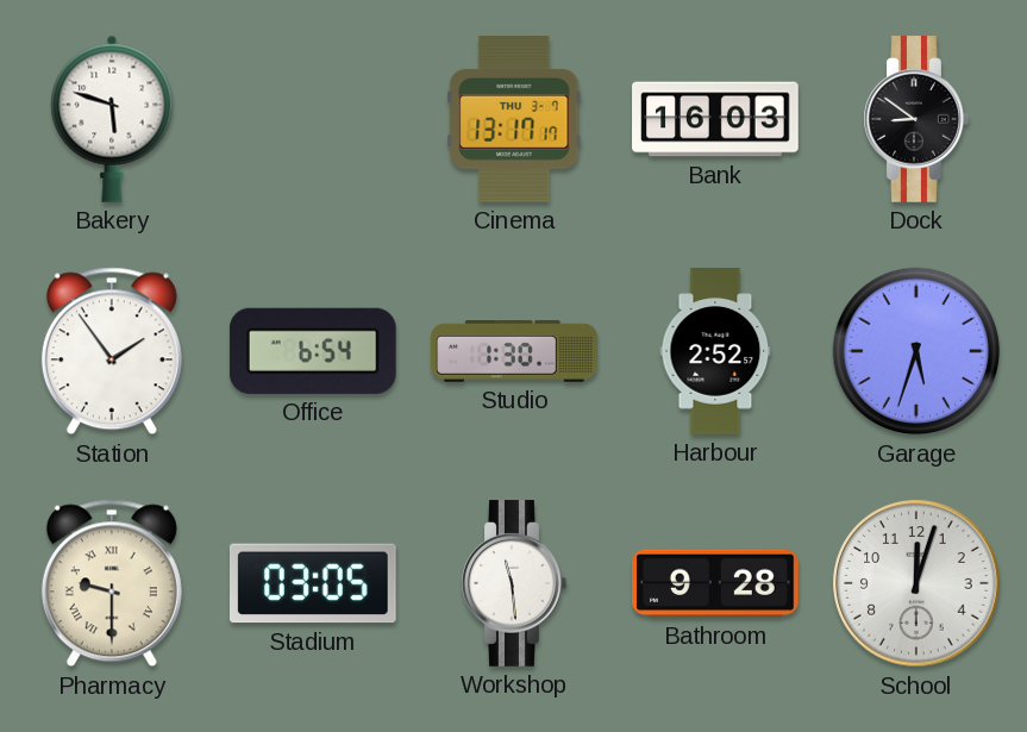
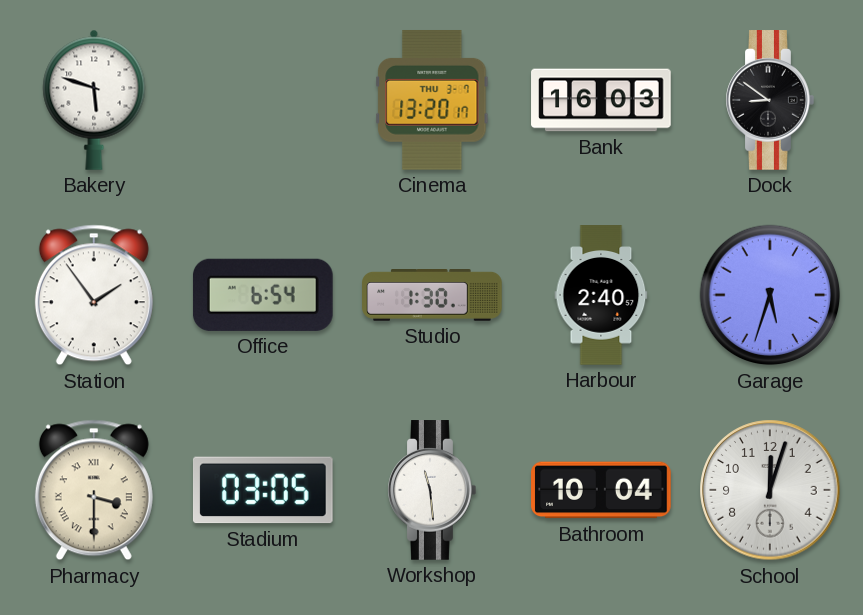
Cinema: 13:17 -> 13:20
Harbour: 2:52 -> 2:40
Pharmacy: 9:30 -> 3:30
Bathroom: 9:28 -> 10:04
